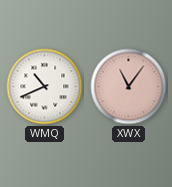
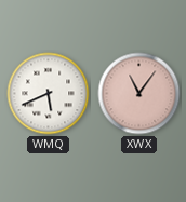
WMQ: 10:41 -> 5:41
